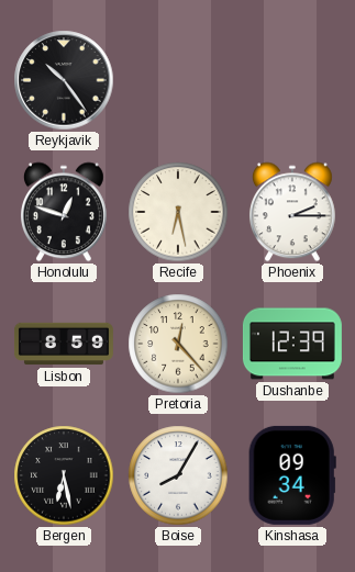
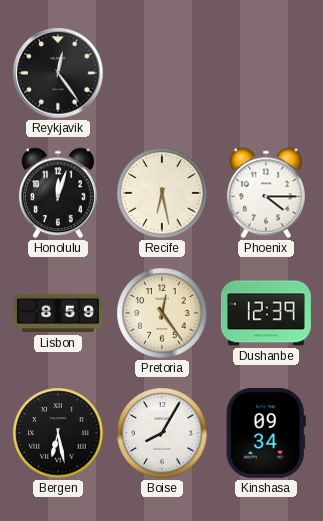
Reykjavik: 10:24 -> 12:24
Honolulu: 12:48 -> 12:03
Phoenix: 2:15 -> 4:15
Pretoria: 12:23 -> 12:24
